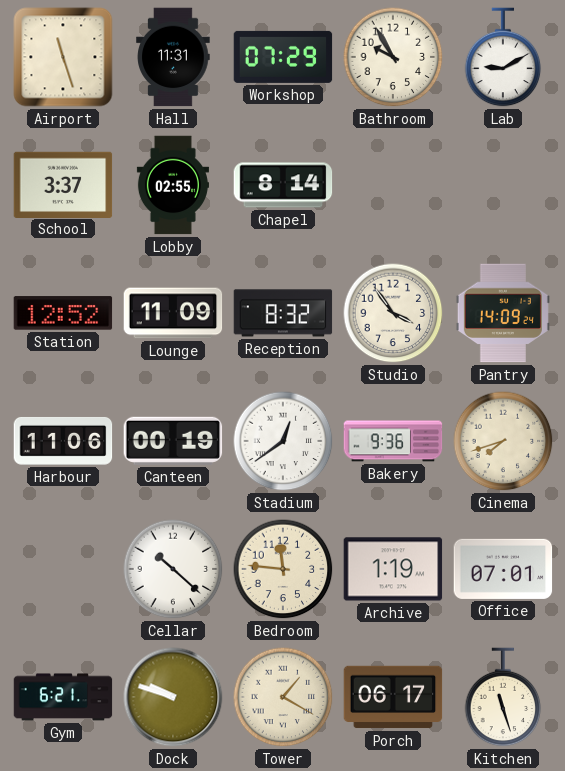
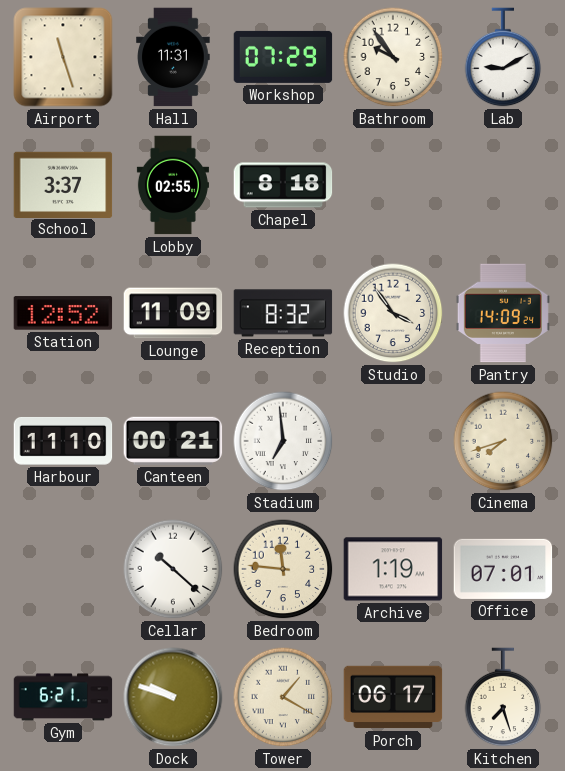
Bathroom: 9:55 -> 9:54
Chapel: 8:14 -> 8:18
Harbour: 11:06 -> 11:10
Canteen: 00:19 -> 00:21
Stadium: 12:39 -> 6:59
Bakery: 9:36 -> none
Kitchen: 11:27 -> 7:27
